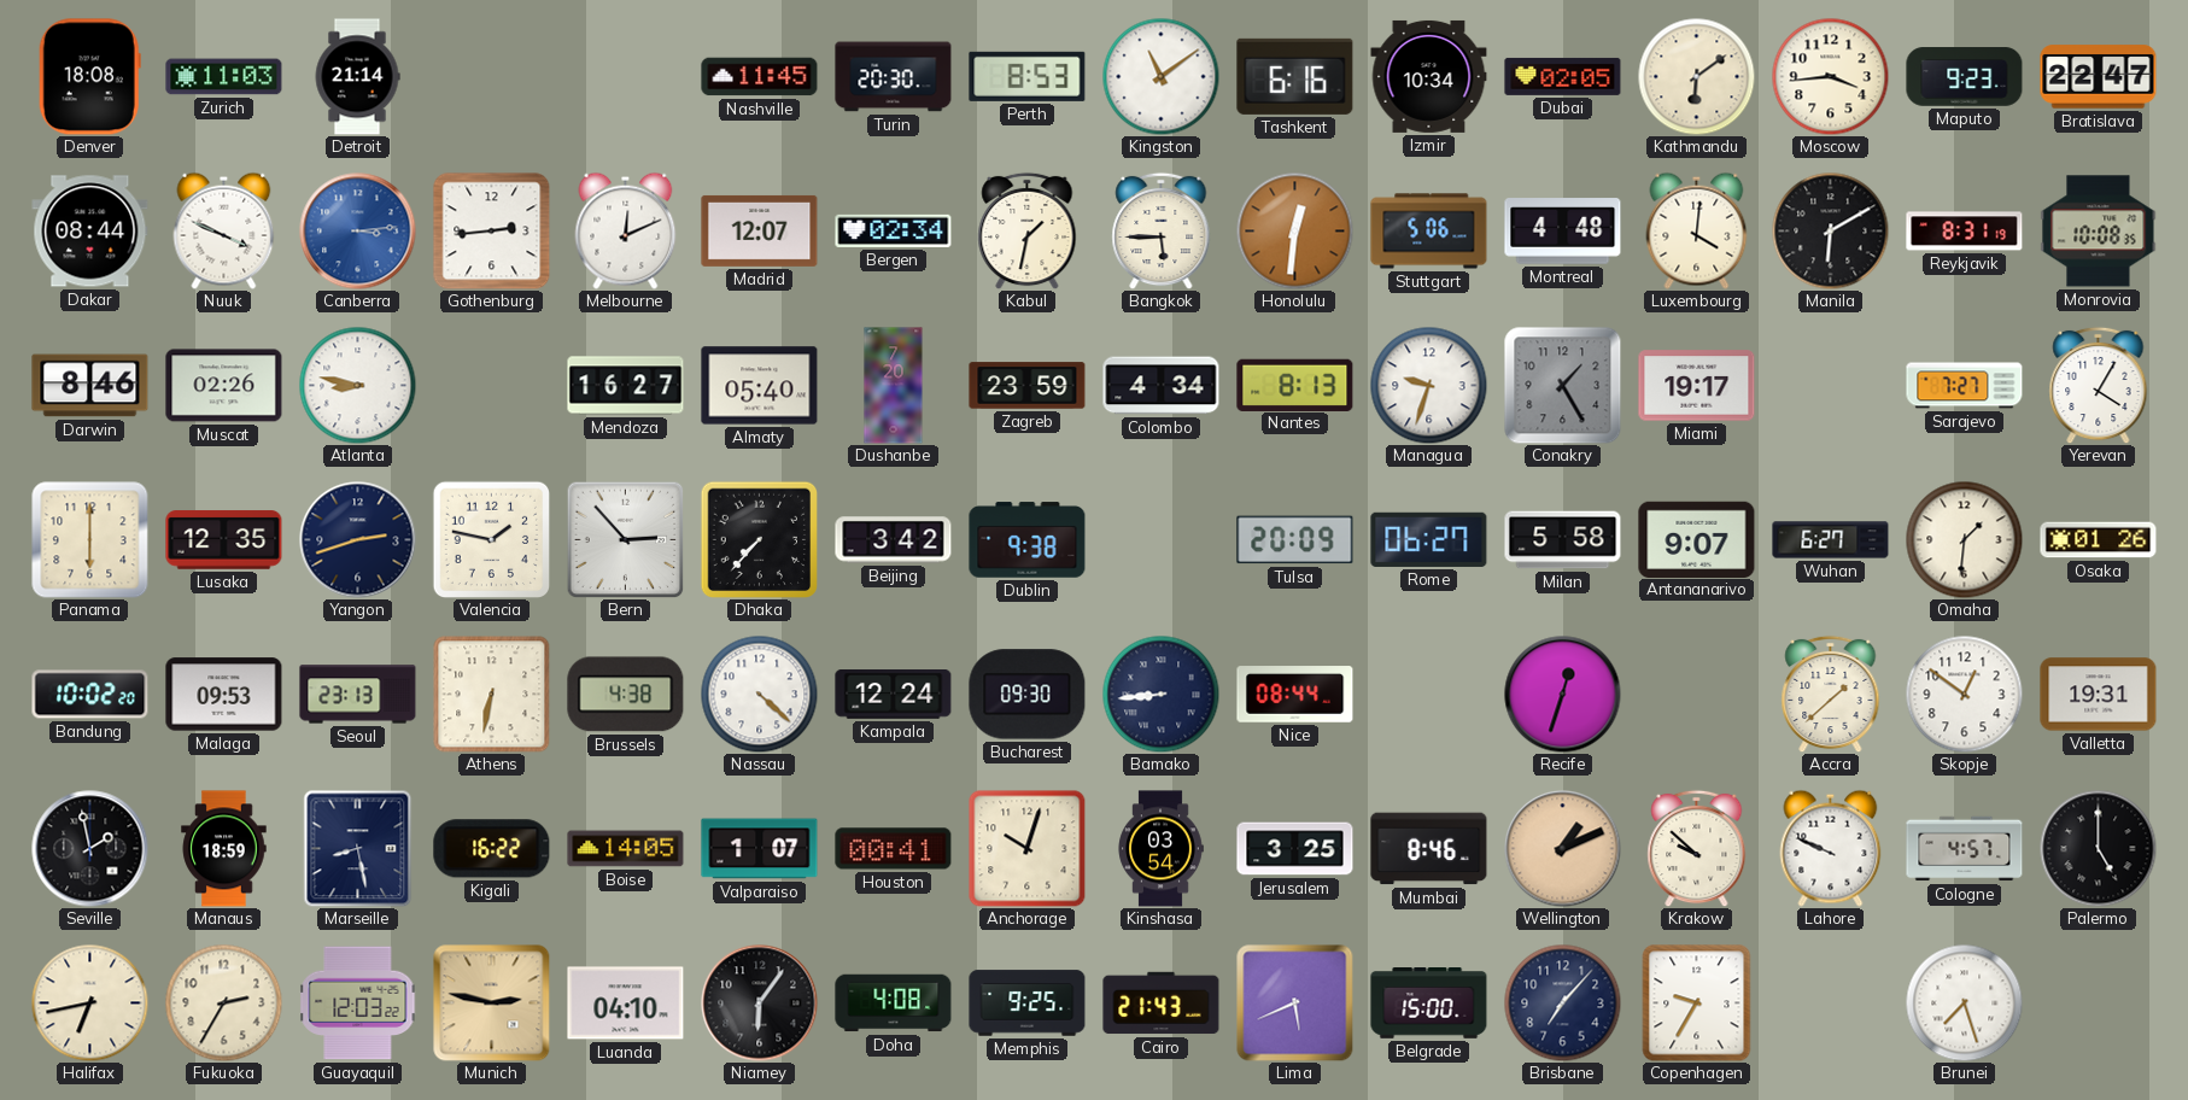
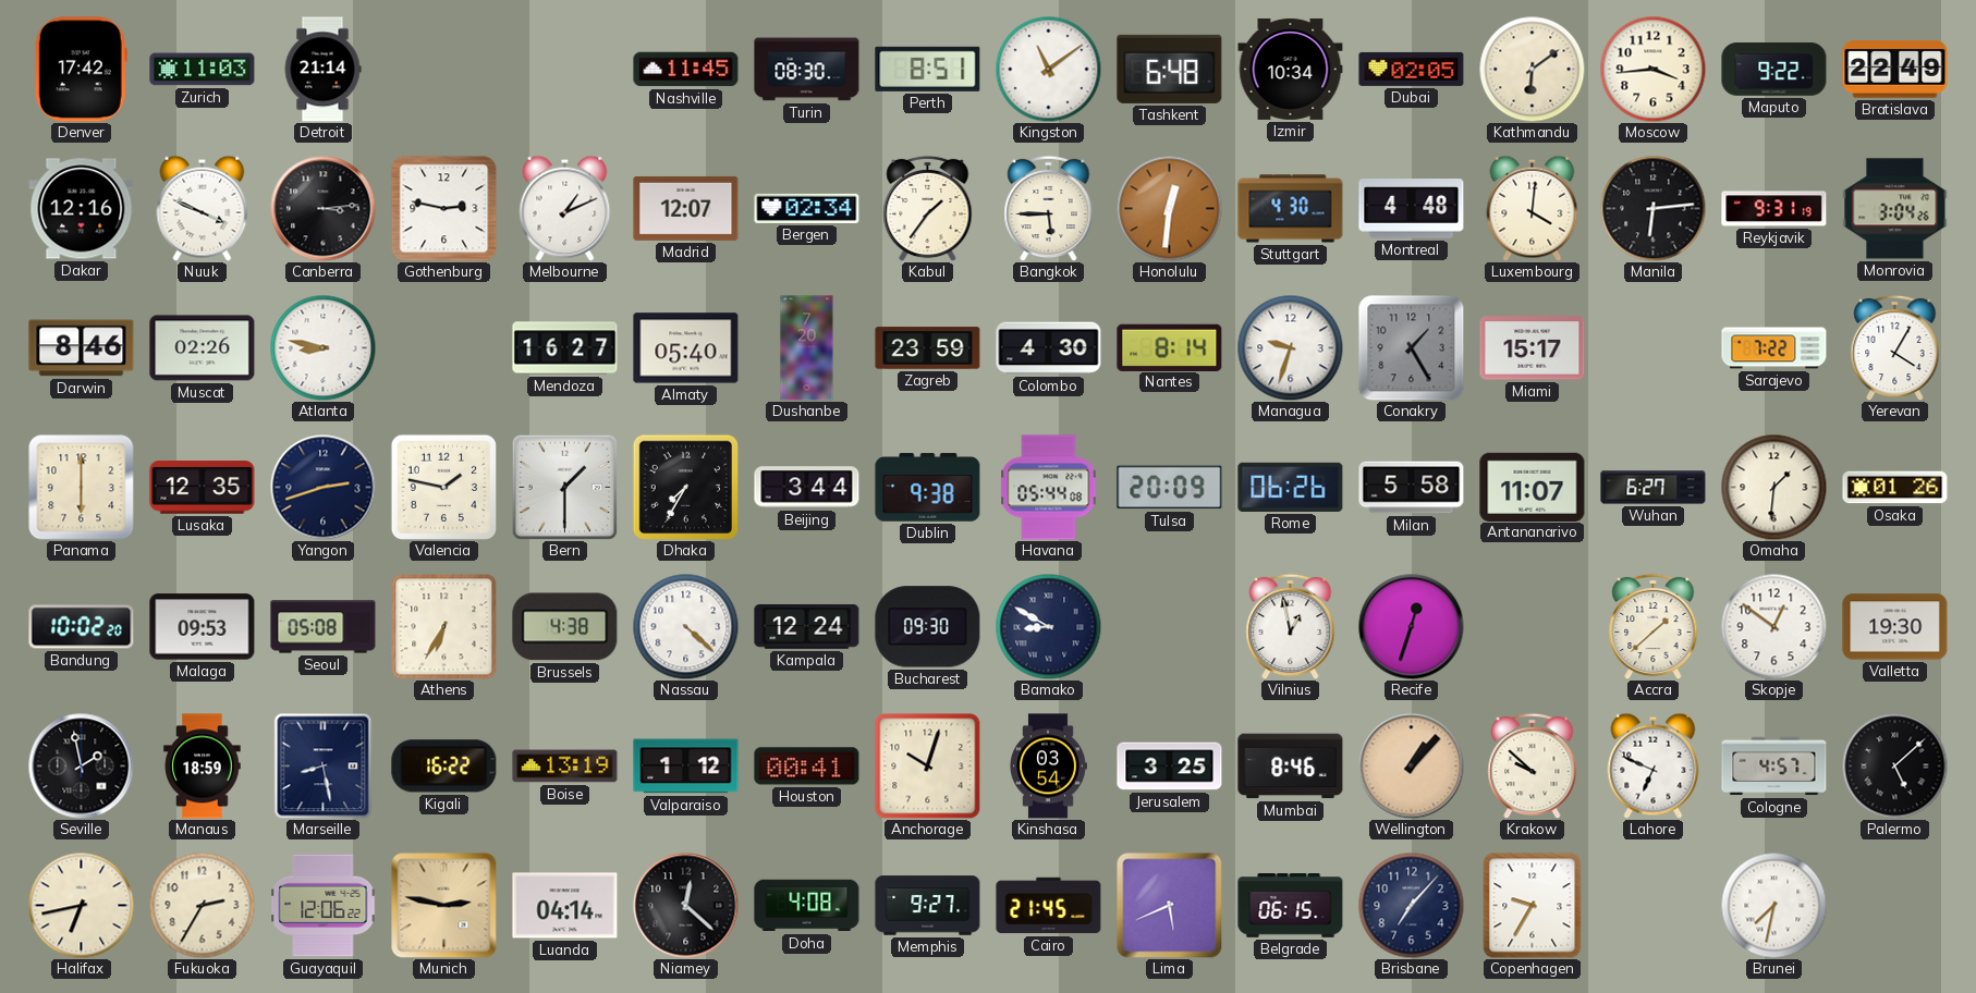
Denver: 18:08 -> 17:42
Turin: 20:30 -> 08:30
Perth: 8:53 -> 8:51
Tashkent: 6:16 -> 6:48
Maputo: 9:23 -> 9:22
Bratislava: 22:47 -> 22:49
Dakar: 08:44 -> 12:16
Canberra dial: blue -> black
Gothenburg: 2:44 -> 2:47
Melbourne: 12:11 -> 1:11
Kabul: 1:32 -> 1:36
Stuttgart: 5:06 -> 4:30
Manila: 6:10 -> 6:14
Reykjavik: 8:31 -> 9:31
Monrovia: 10:08 -> 3:04
Colombo: 4:34 -> 4:30
Nantes: 8:13 -> 8:14
Miami: 19:17 -> 15:17
Sarajevo: 7:27 -> 7:22
Bern: 2:53 -> 1:30
Dhaka: 7:37 -> 7:35
Beijing: 3:42 -> 3:44
Havana: none -> 05:44
Rome: 06:27 -> 06:26
Antananarivo: 9:07 -> 11:07
Seoul: 23:13 -> 05:08
Athens: 6:32 -> 6:35
Bamako: 8:44 -> 8:50
Nice: 08:44 -> none
Vilnius: none -> 12:58
Valletta: 19:31 -> 19:30
Boise: 14:05 -> 13:19
Valparaiso: 1:07 -> 1:12
Wellington: 1:11 -> 1:07
Lahore: 9:49 -> 6:49
Palermo: 5:00 -> 5:08
Guayaquil: 12:03 -> 12:06
Luanda: 04:10 -> 04:14
Niamey: 6:06 -> 12:22
Memphis: 9:25 -> 9:27
Cairo: 21:43 -> 21:45
Belgrade: 15:00 -> 06:15
Brunei: 7:27 -> 7:32
